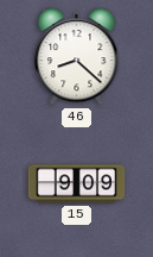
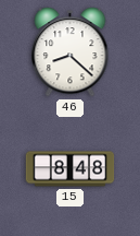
15: 9:09 -> 8:48
